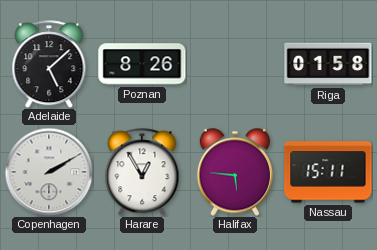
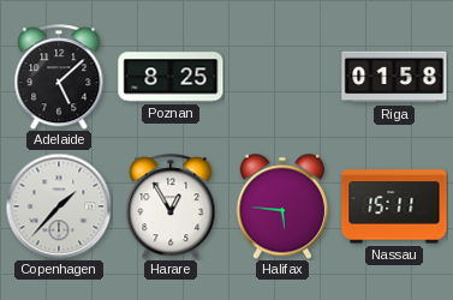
Poznan: 8:26 -> 8:25
Copenhagen: 2:10 -> 1:37
